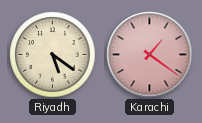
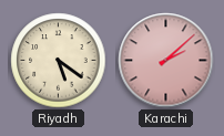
Karachi: 1:21 -> 2:08
